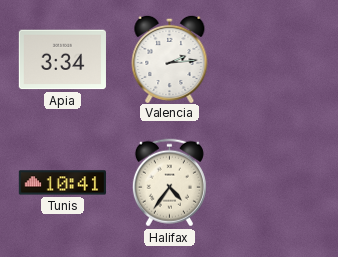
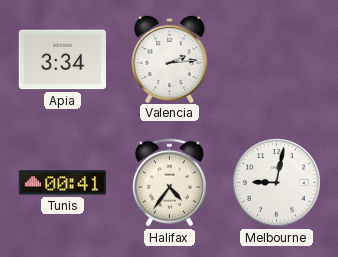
Tunis: 10:41 -> 00:41
Melbourne: none -> 9:02
